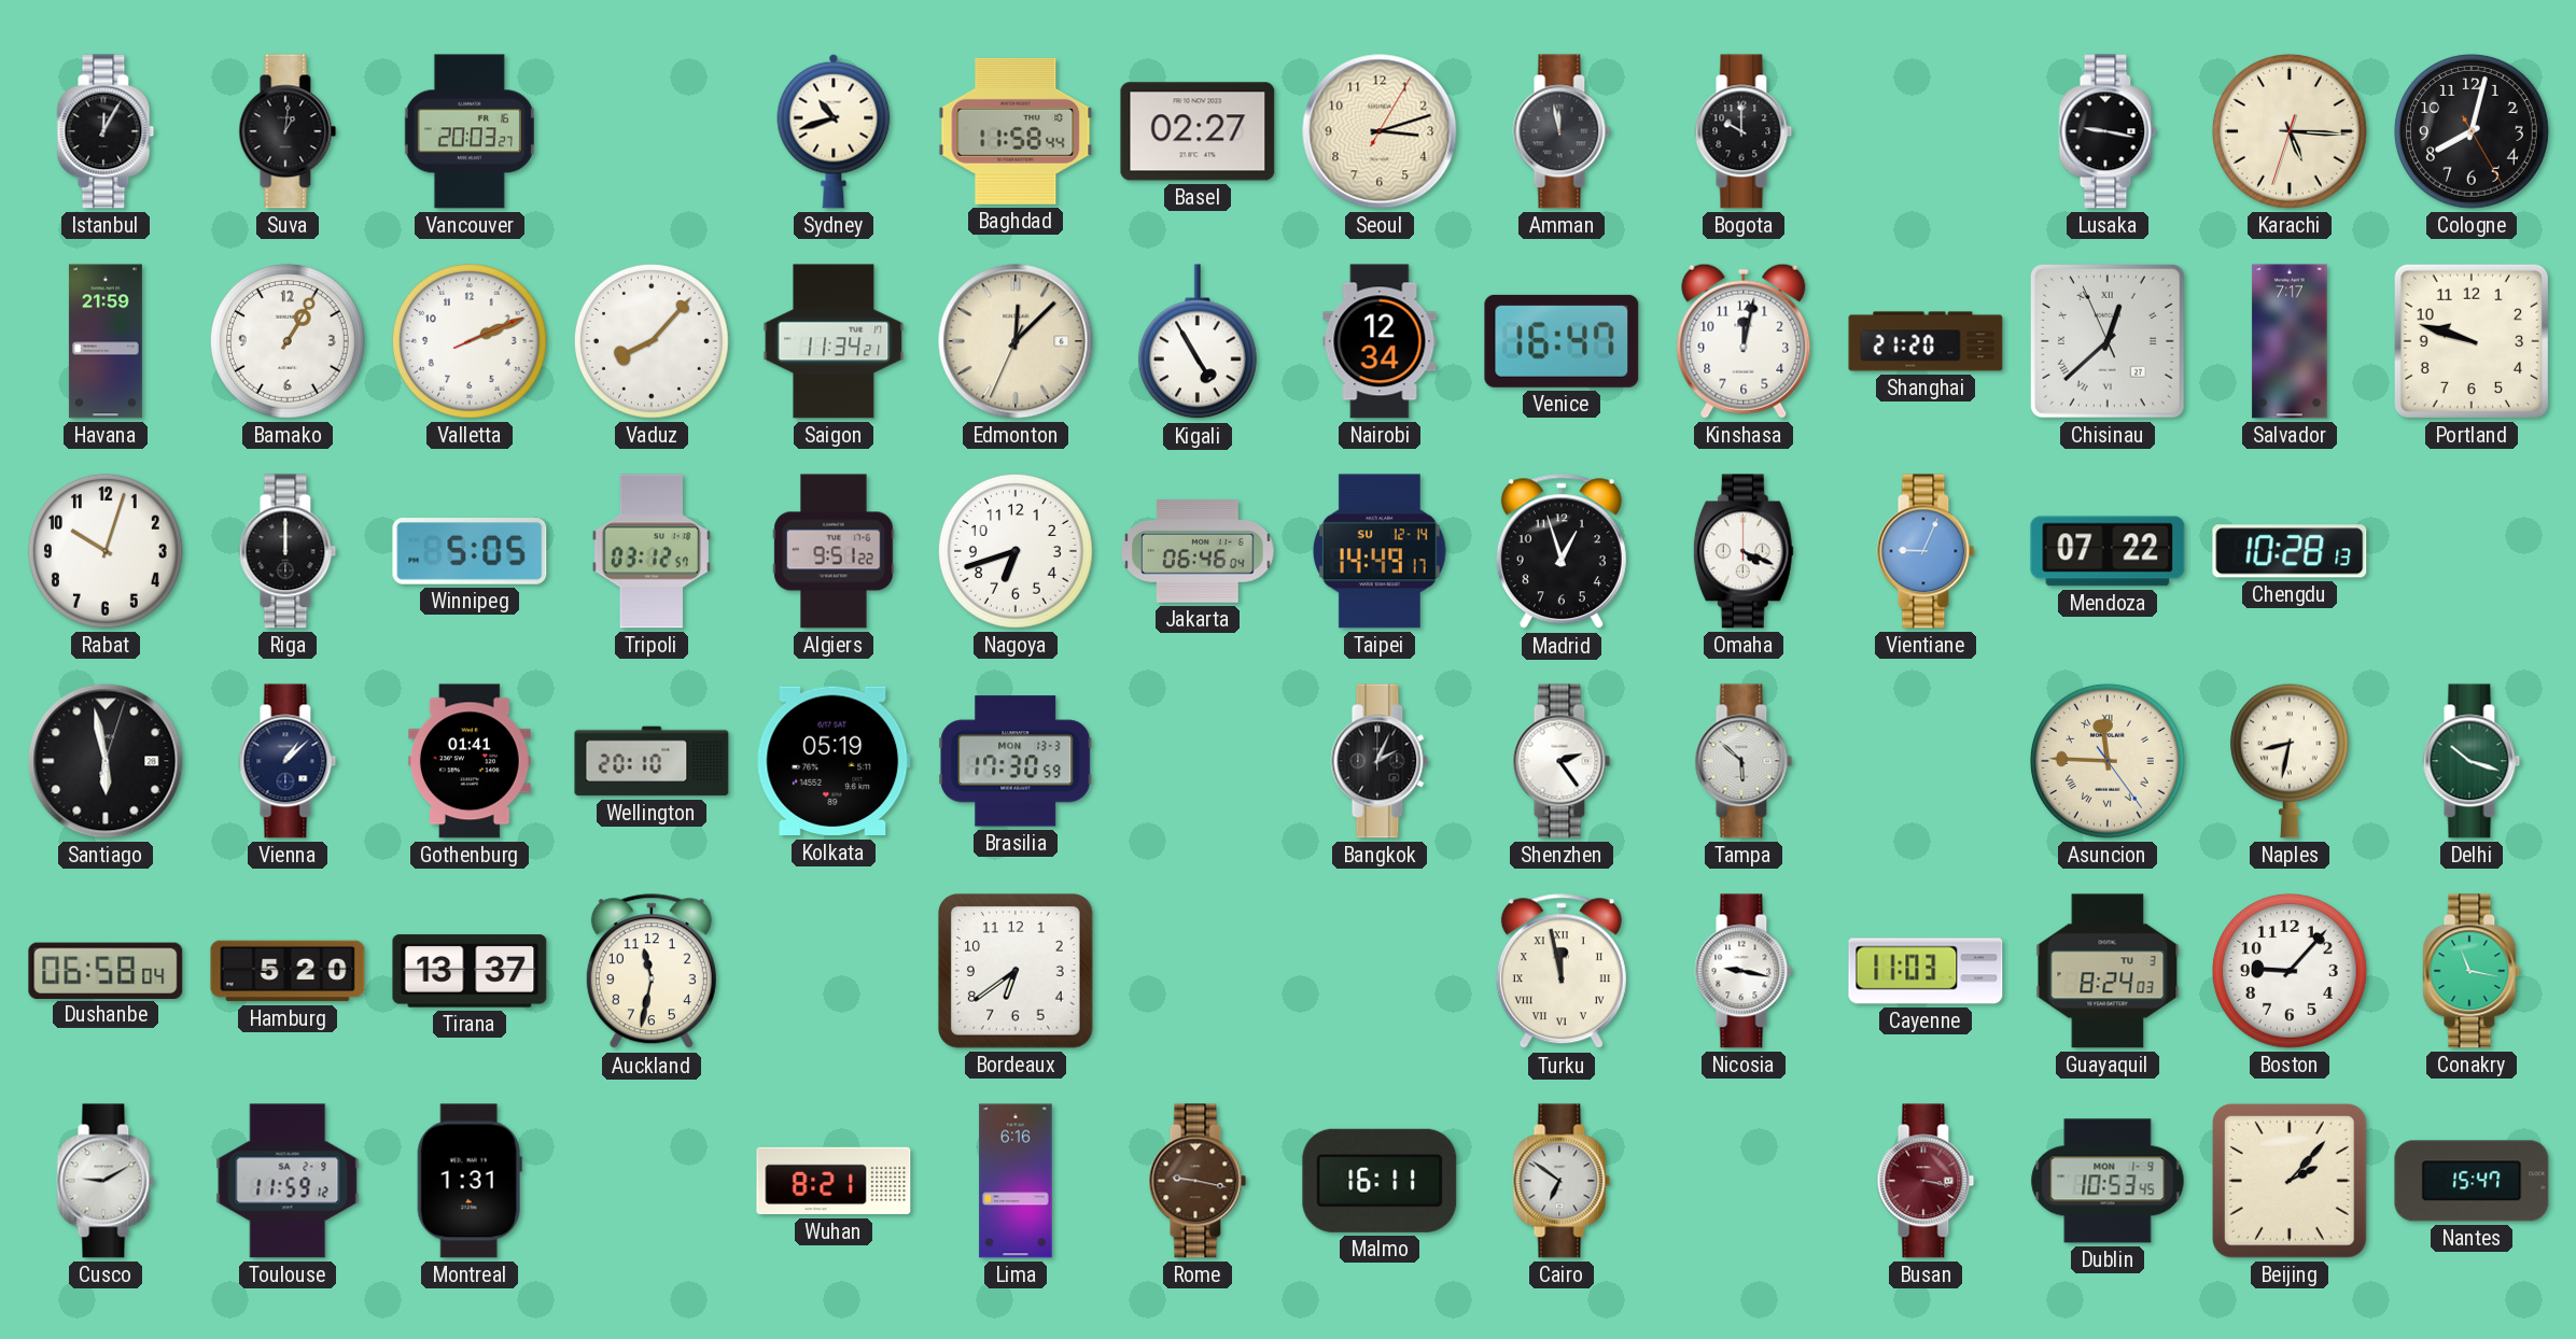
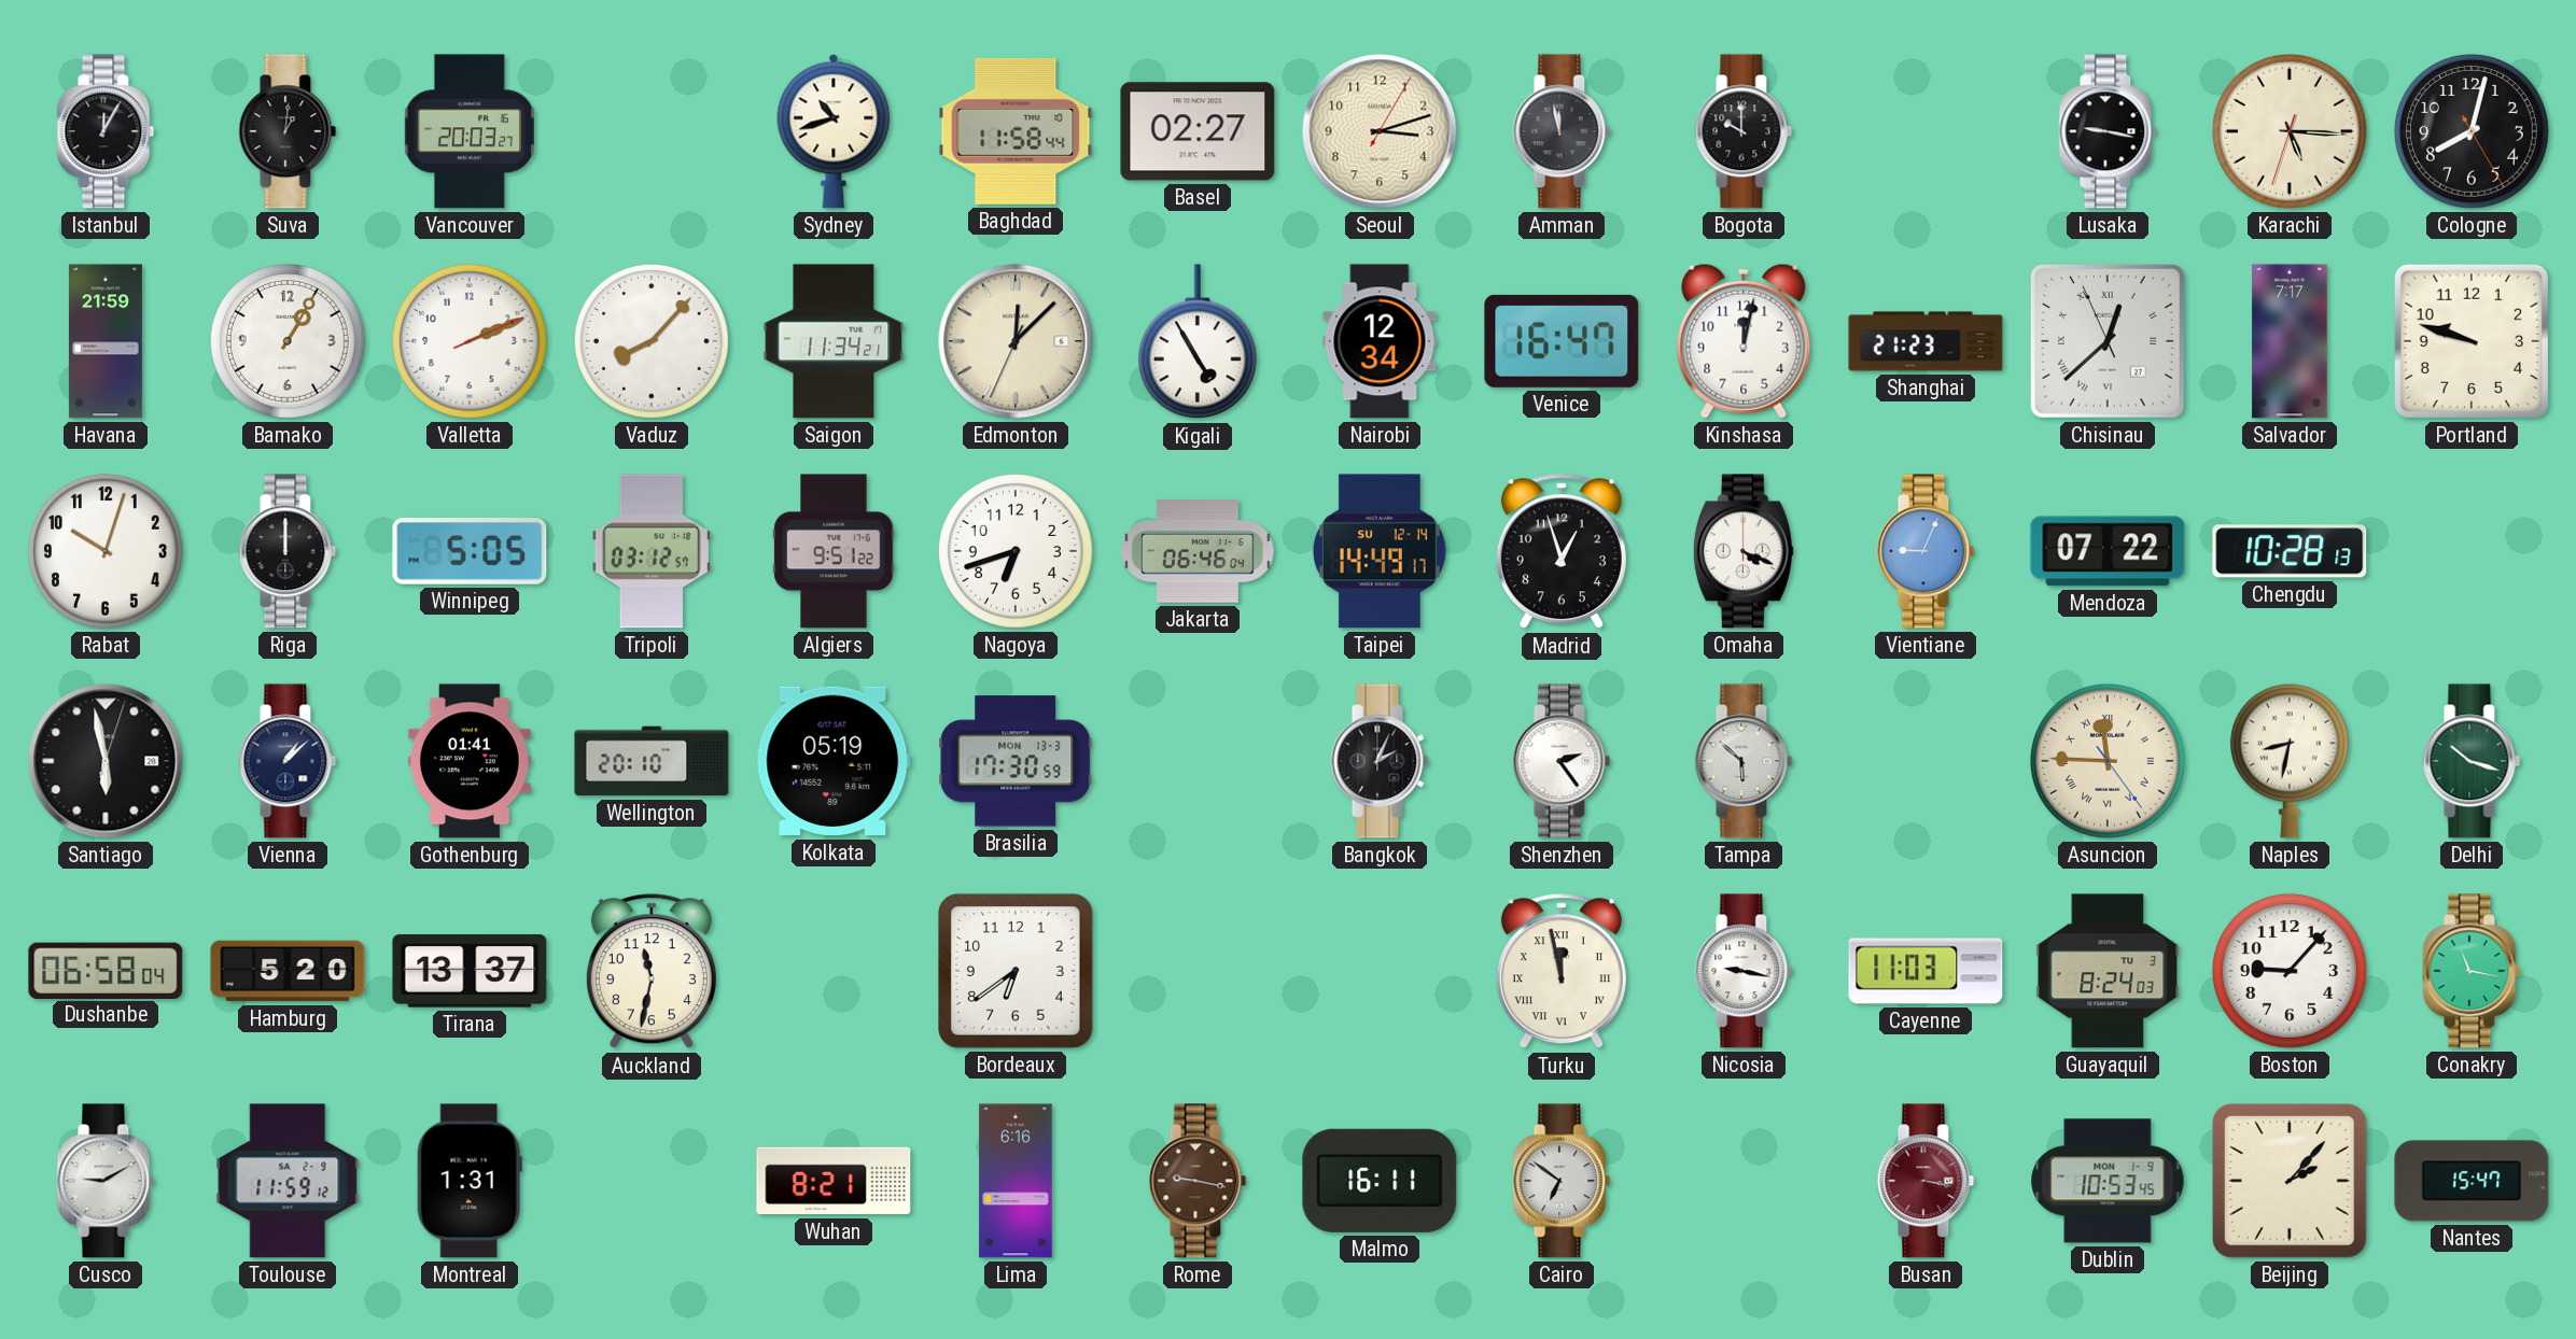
Shanghai: 21:20 -> 21:23
